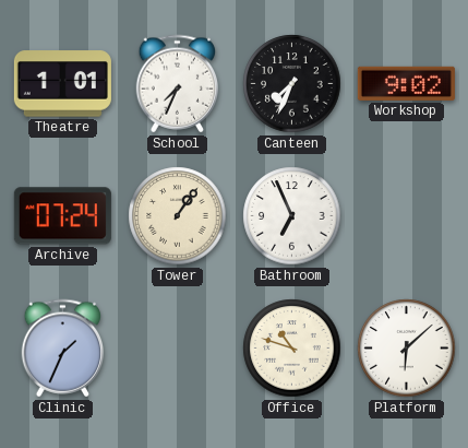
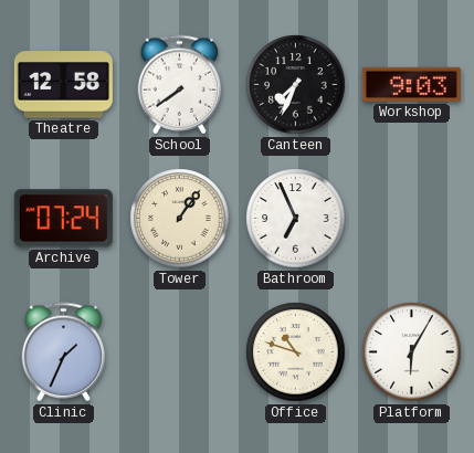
Theatre: 1:01 -> 12:58
School: 7:34 -> 7:39
Workshop: 9:02 -> 9:03
Platform: 6:08 -> 6:05
